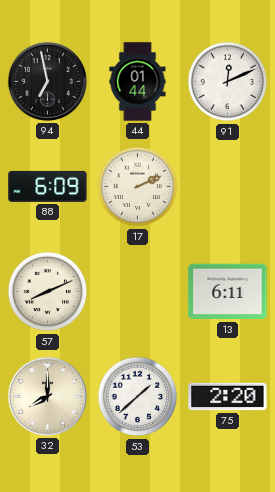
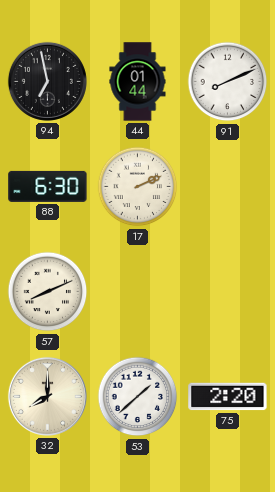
91: 12:11 -> 8:11
88: 6:09 -> 6:30
13: 6:11 -> none
